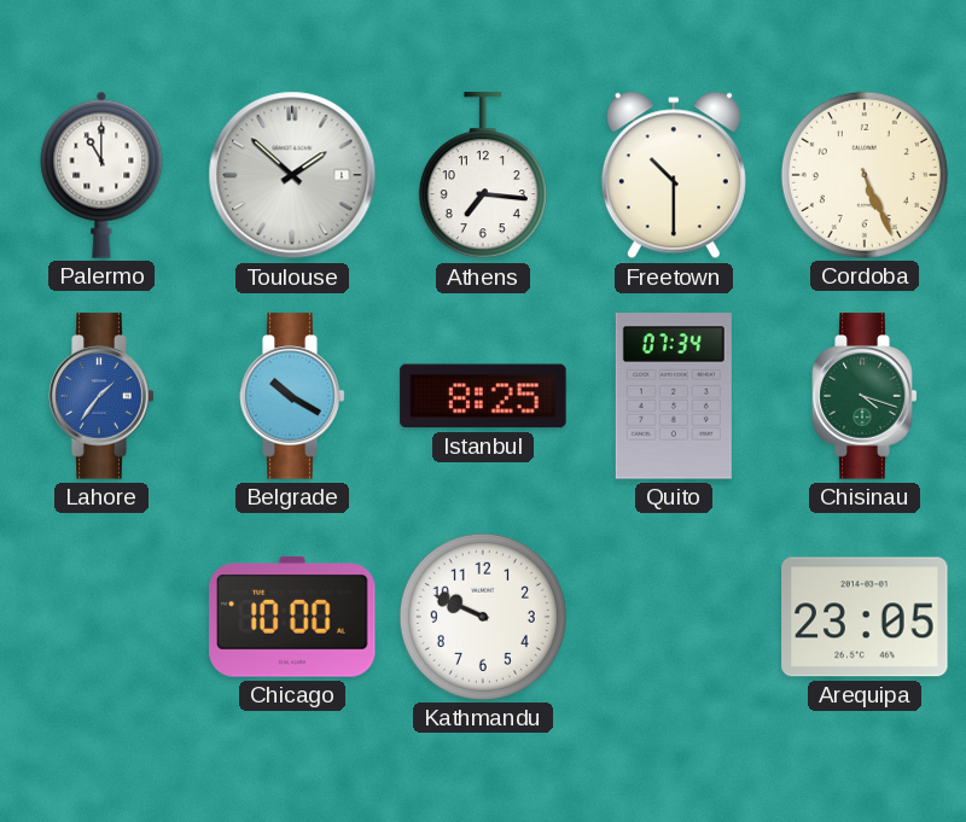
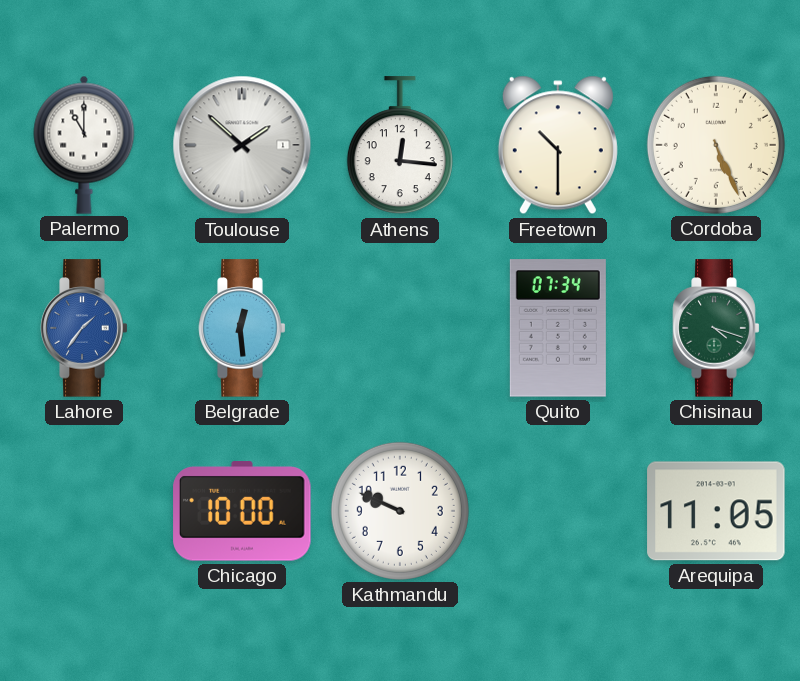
Athens: 7:16 -> 12:16
Belgrade: 10:20 -> 12:29
Istanbul: 8:25 -> none
Arequipa: 23:05 -> 11:05
